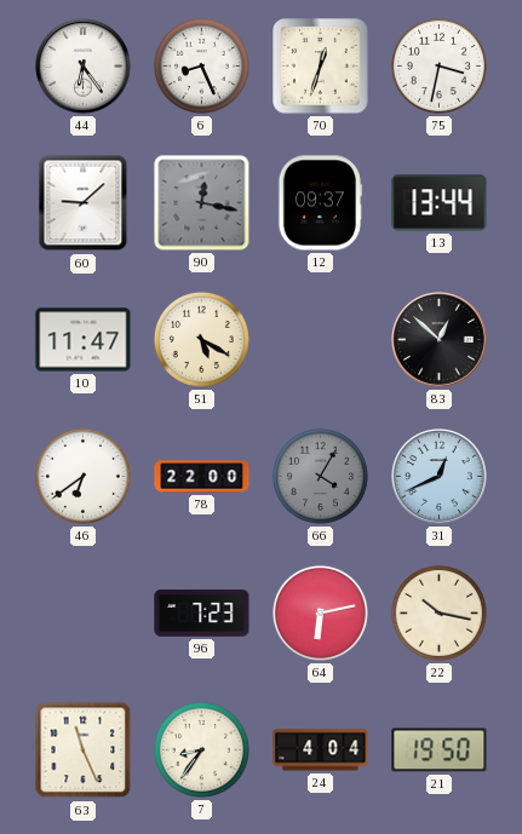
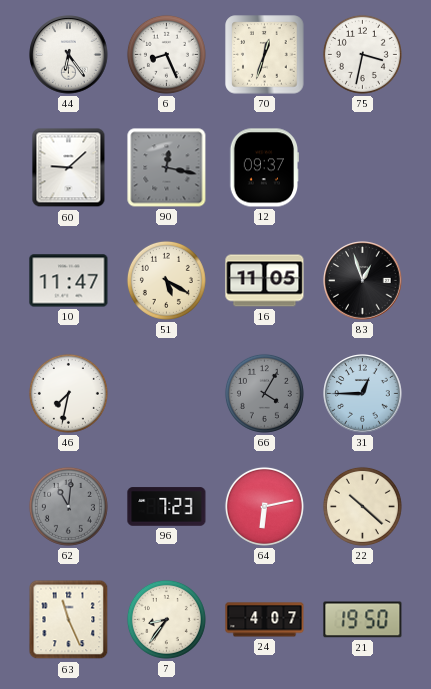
13: 13:44 -> none
16: none -> 11:05
83: 12:52 -> 12:57
46: 6:39 -> 7:32
78: 22:00 -> none
31: 12:41 -> 12:45
62: none -> 11:01
22: 10:17 -> 10:22
24: 4:04 -> 4:07
